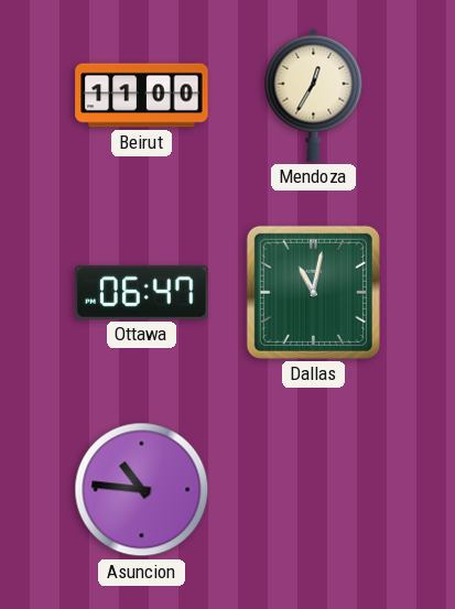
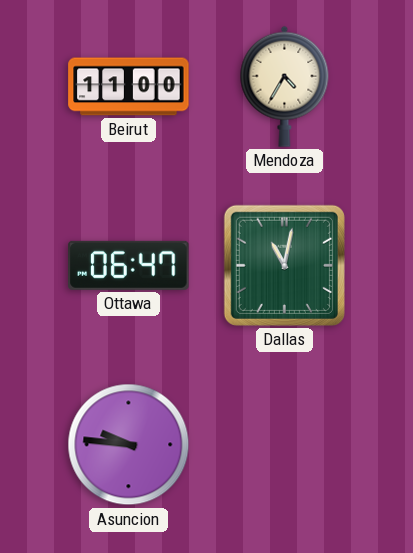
Mendoza: 12:35 -> 4:35
Asuncion: 10:46 -> 9:46
